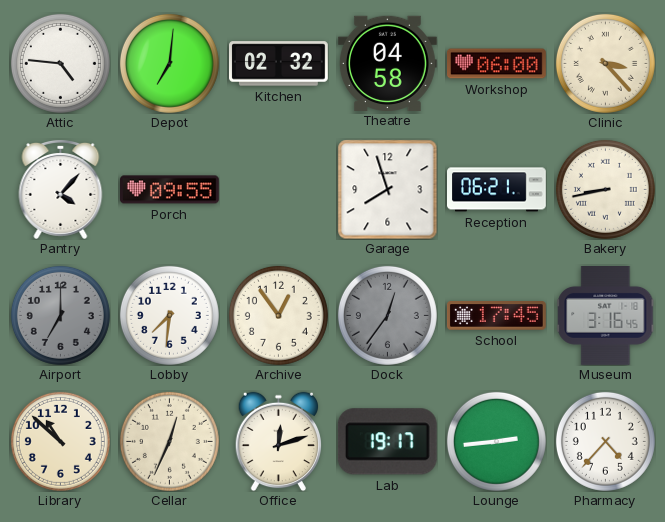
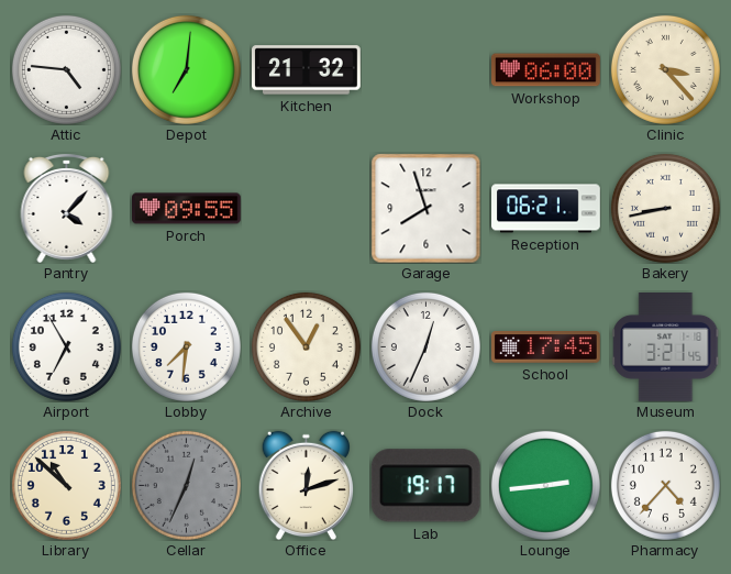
Kitchen: 02:32 -> 21:32
Theatre: 04:58 -> none
Airport: 7:00 -> 6:55
Airport dial: grey -> white
Dock: 12:36 -> 12:34
Dock dial: grey -> white
Museum: 3:16 -> 3:21
Cellar dial: cream -> grey
